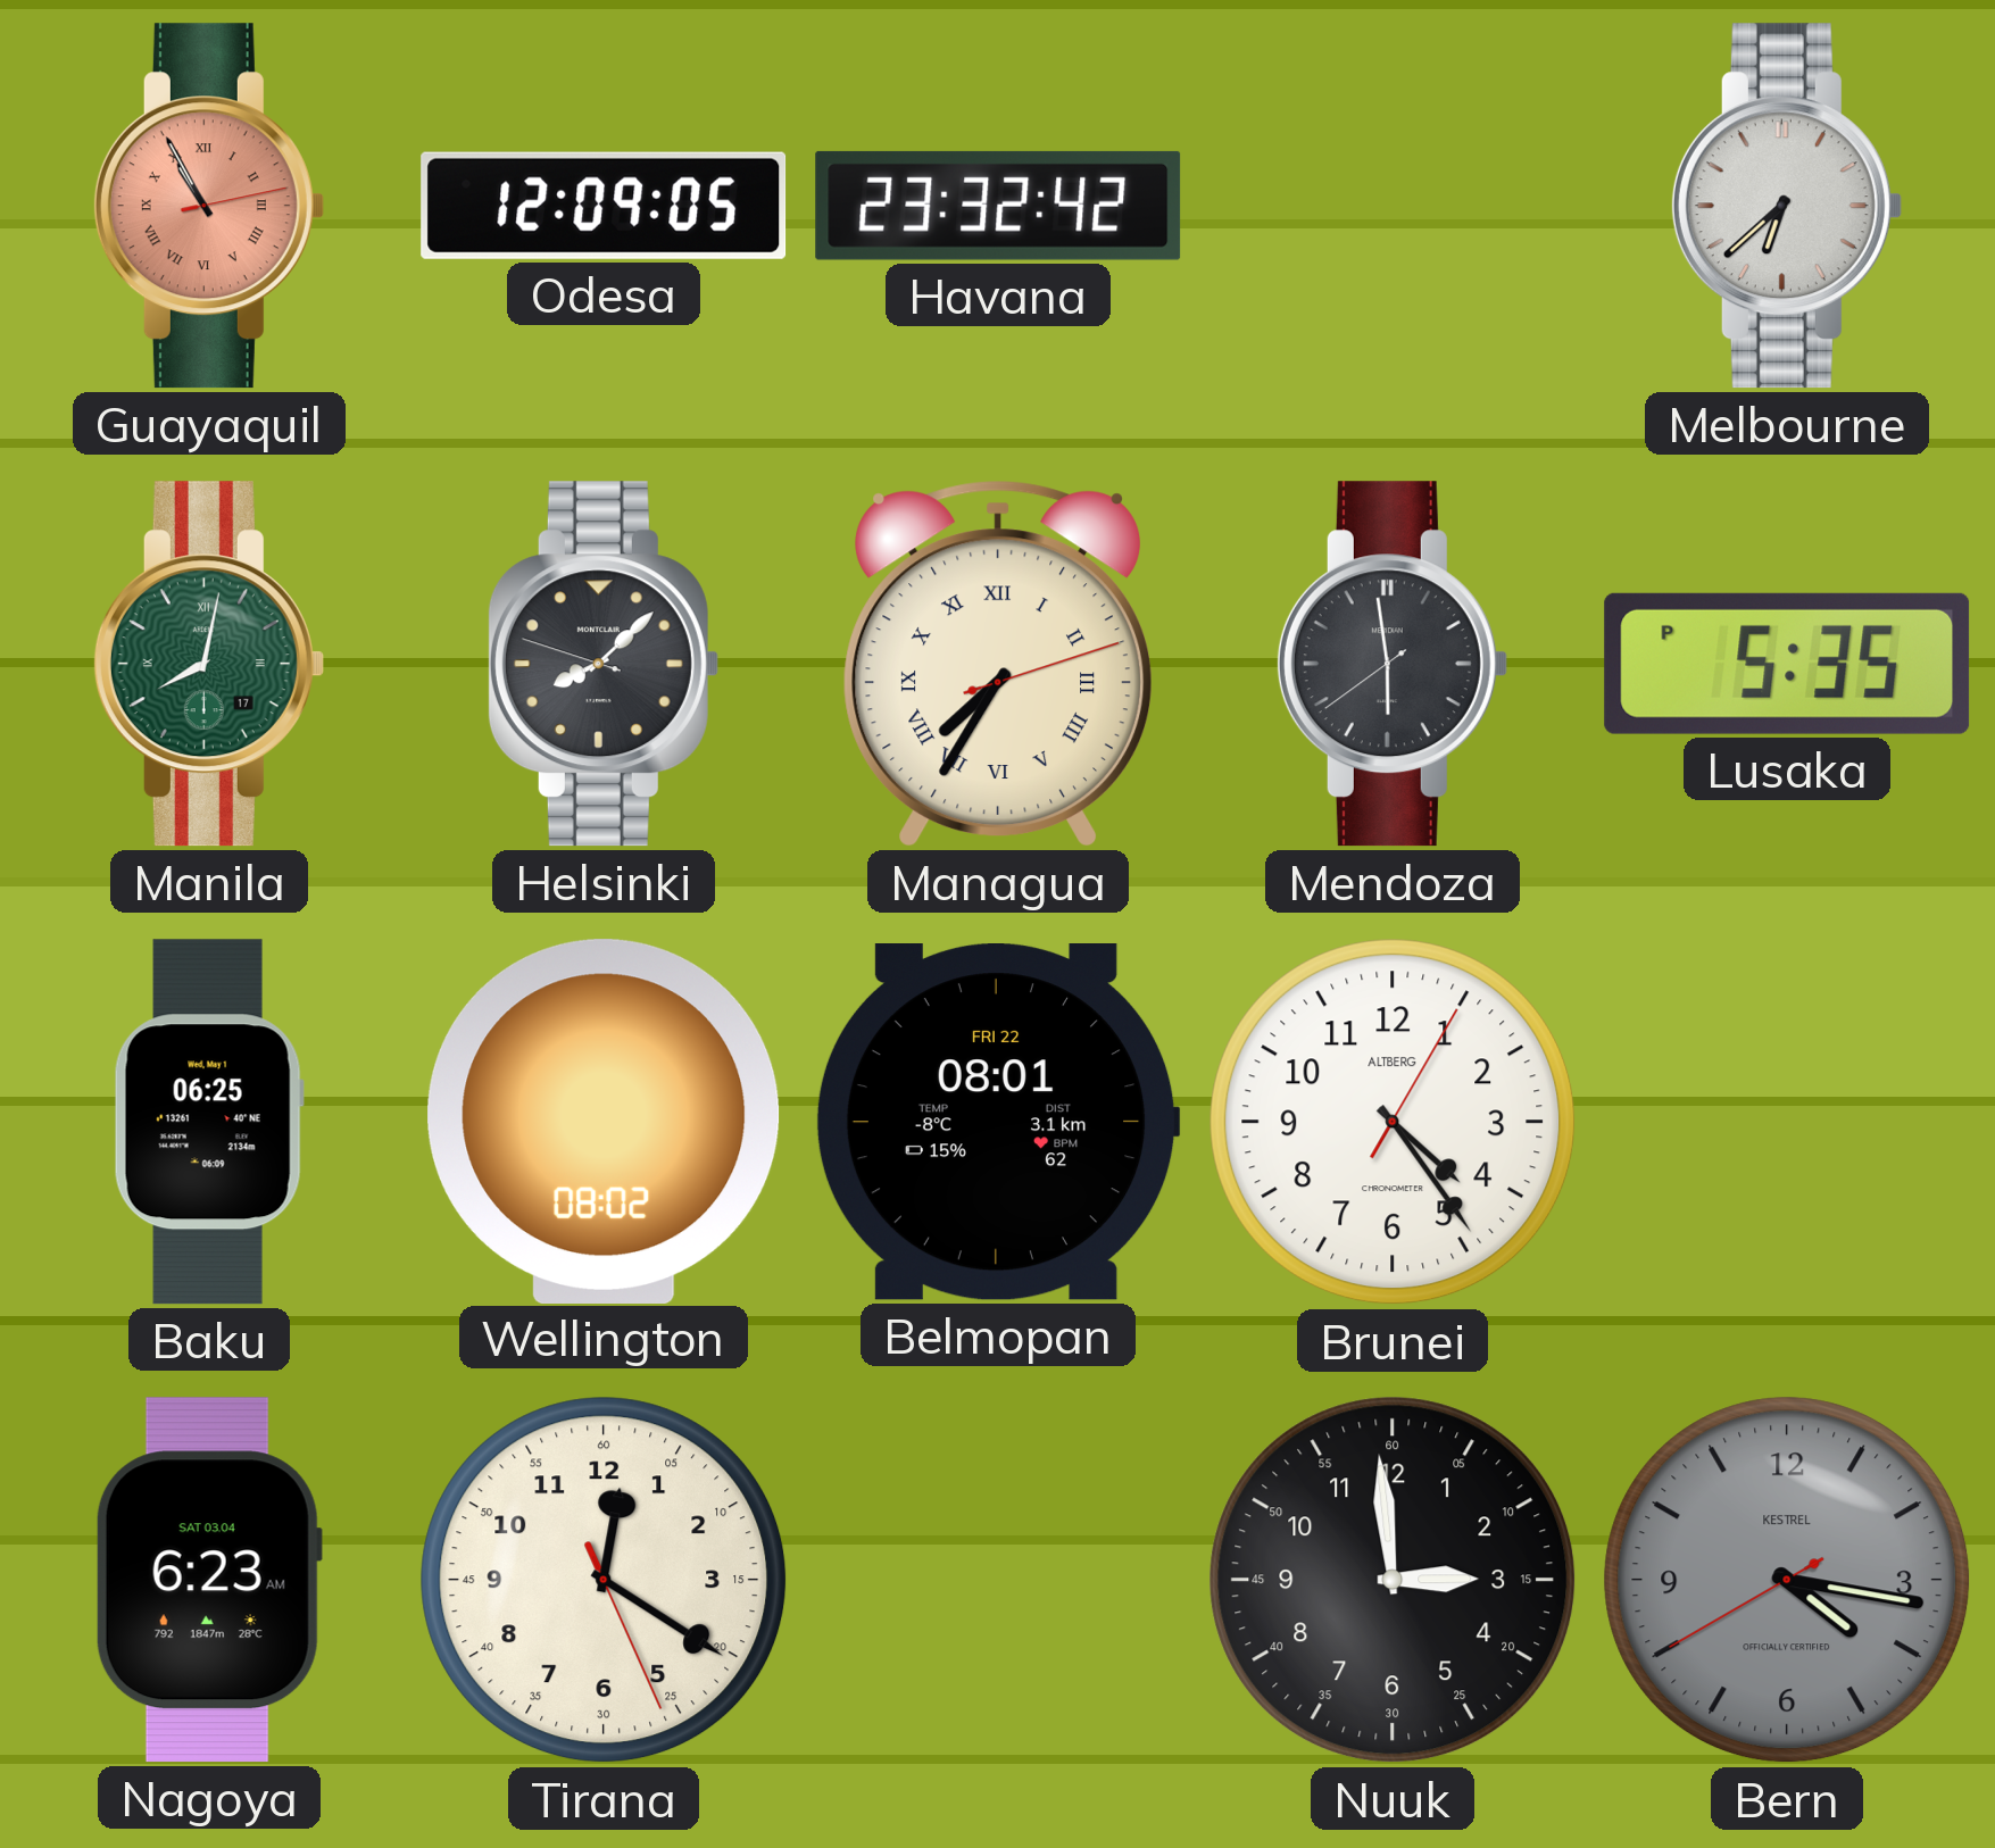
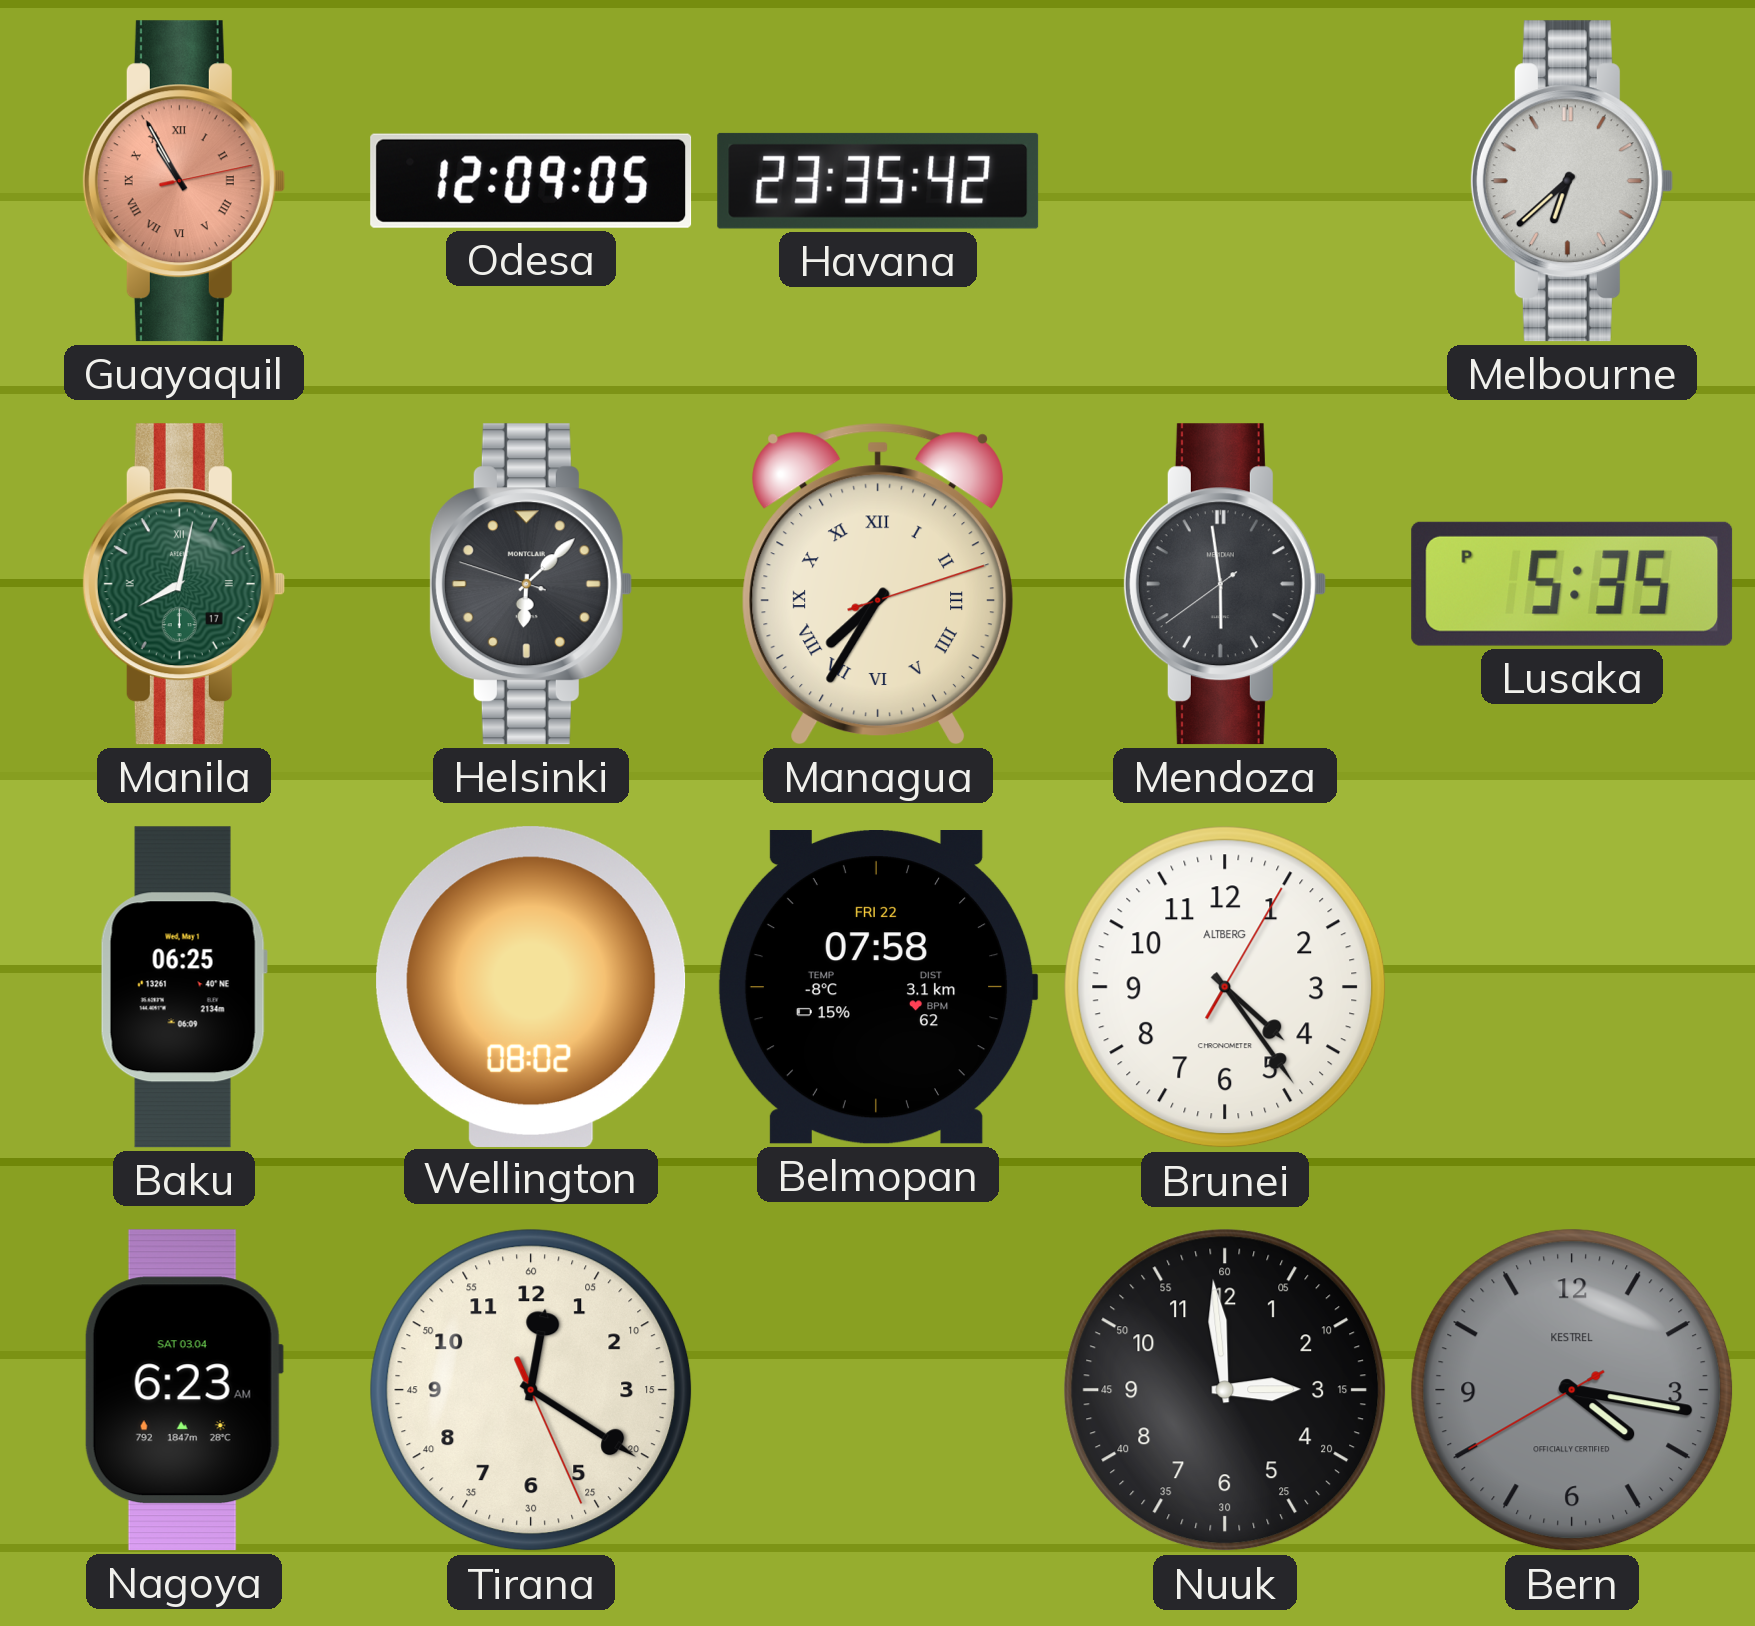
Havana: 23:32 -> 23:35
Helsinki: 8:07 -> 6:07
Belmopan: 08:01 -> 07:58
